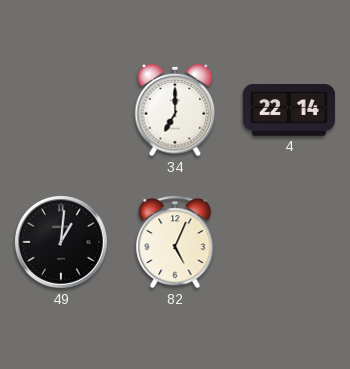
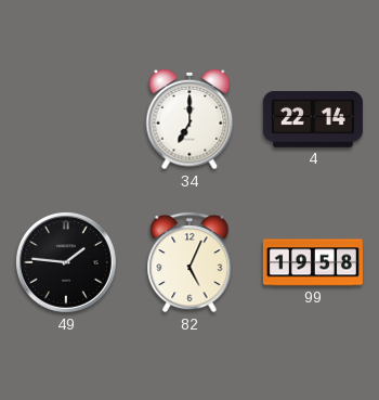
49: 1:01 -> 1:46
99: none -> 19:58
